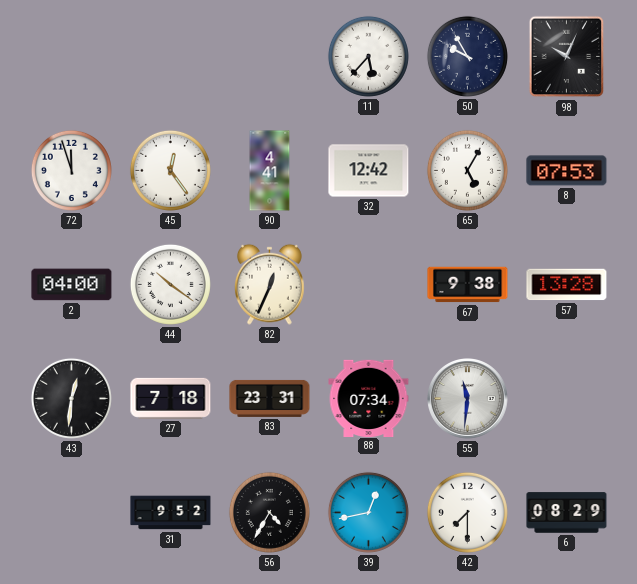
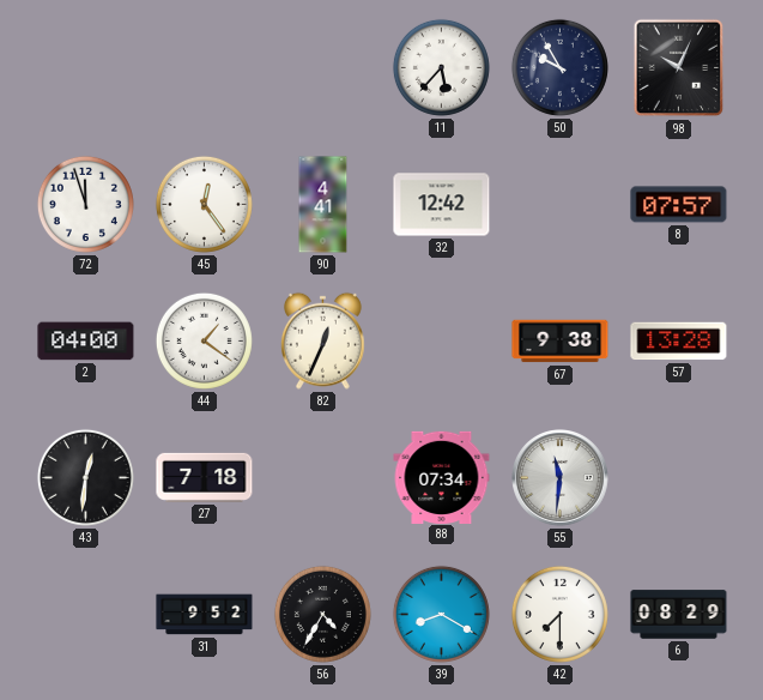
65: 5:05 -> none
8: 07:53 -> 07:57
44: 10:21 -> 1:21
83: 23:31 -> none
39: 12:43 -> 8:20
